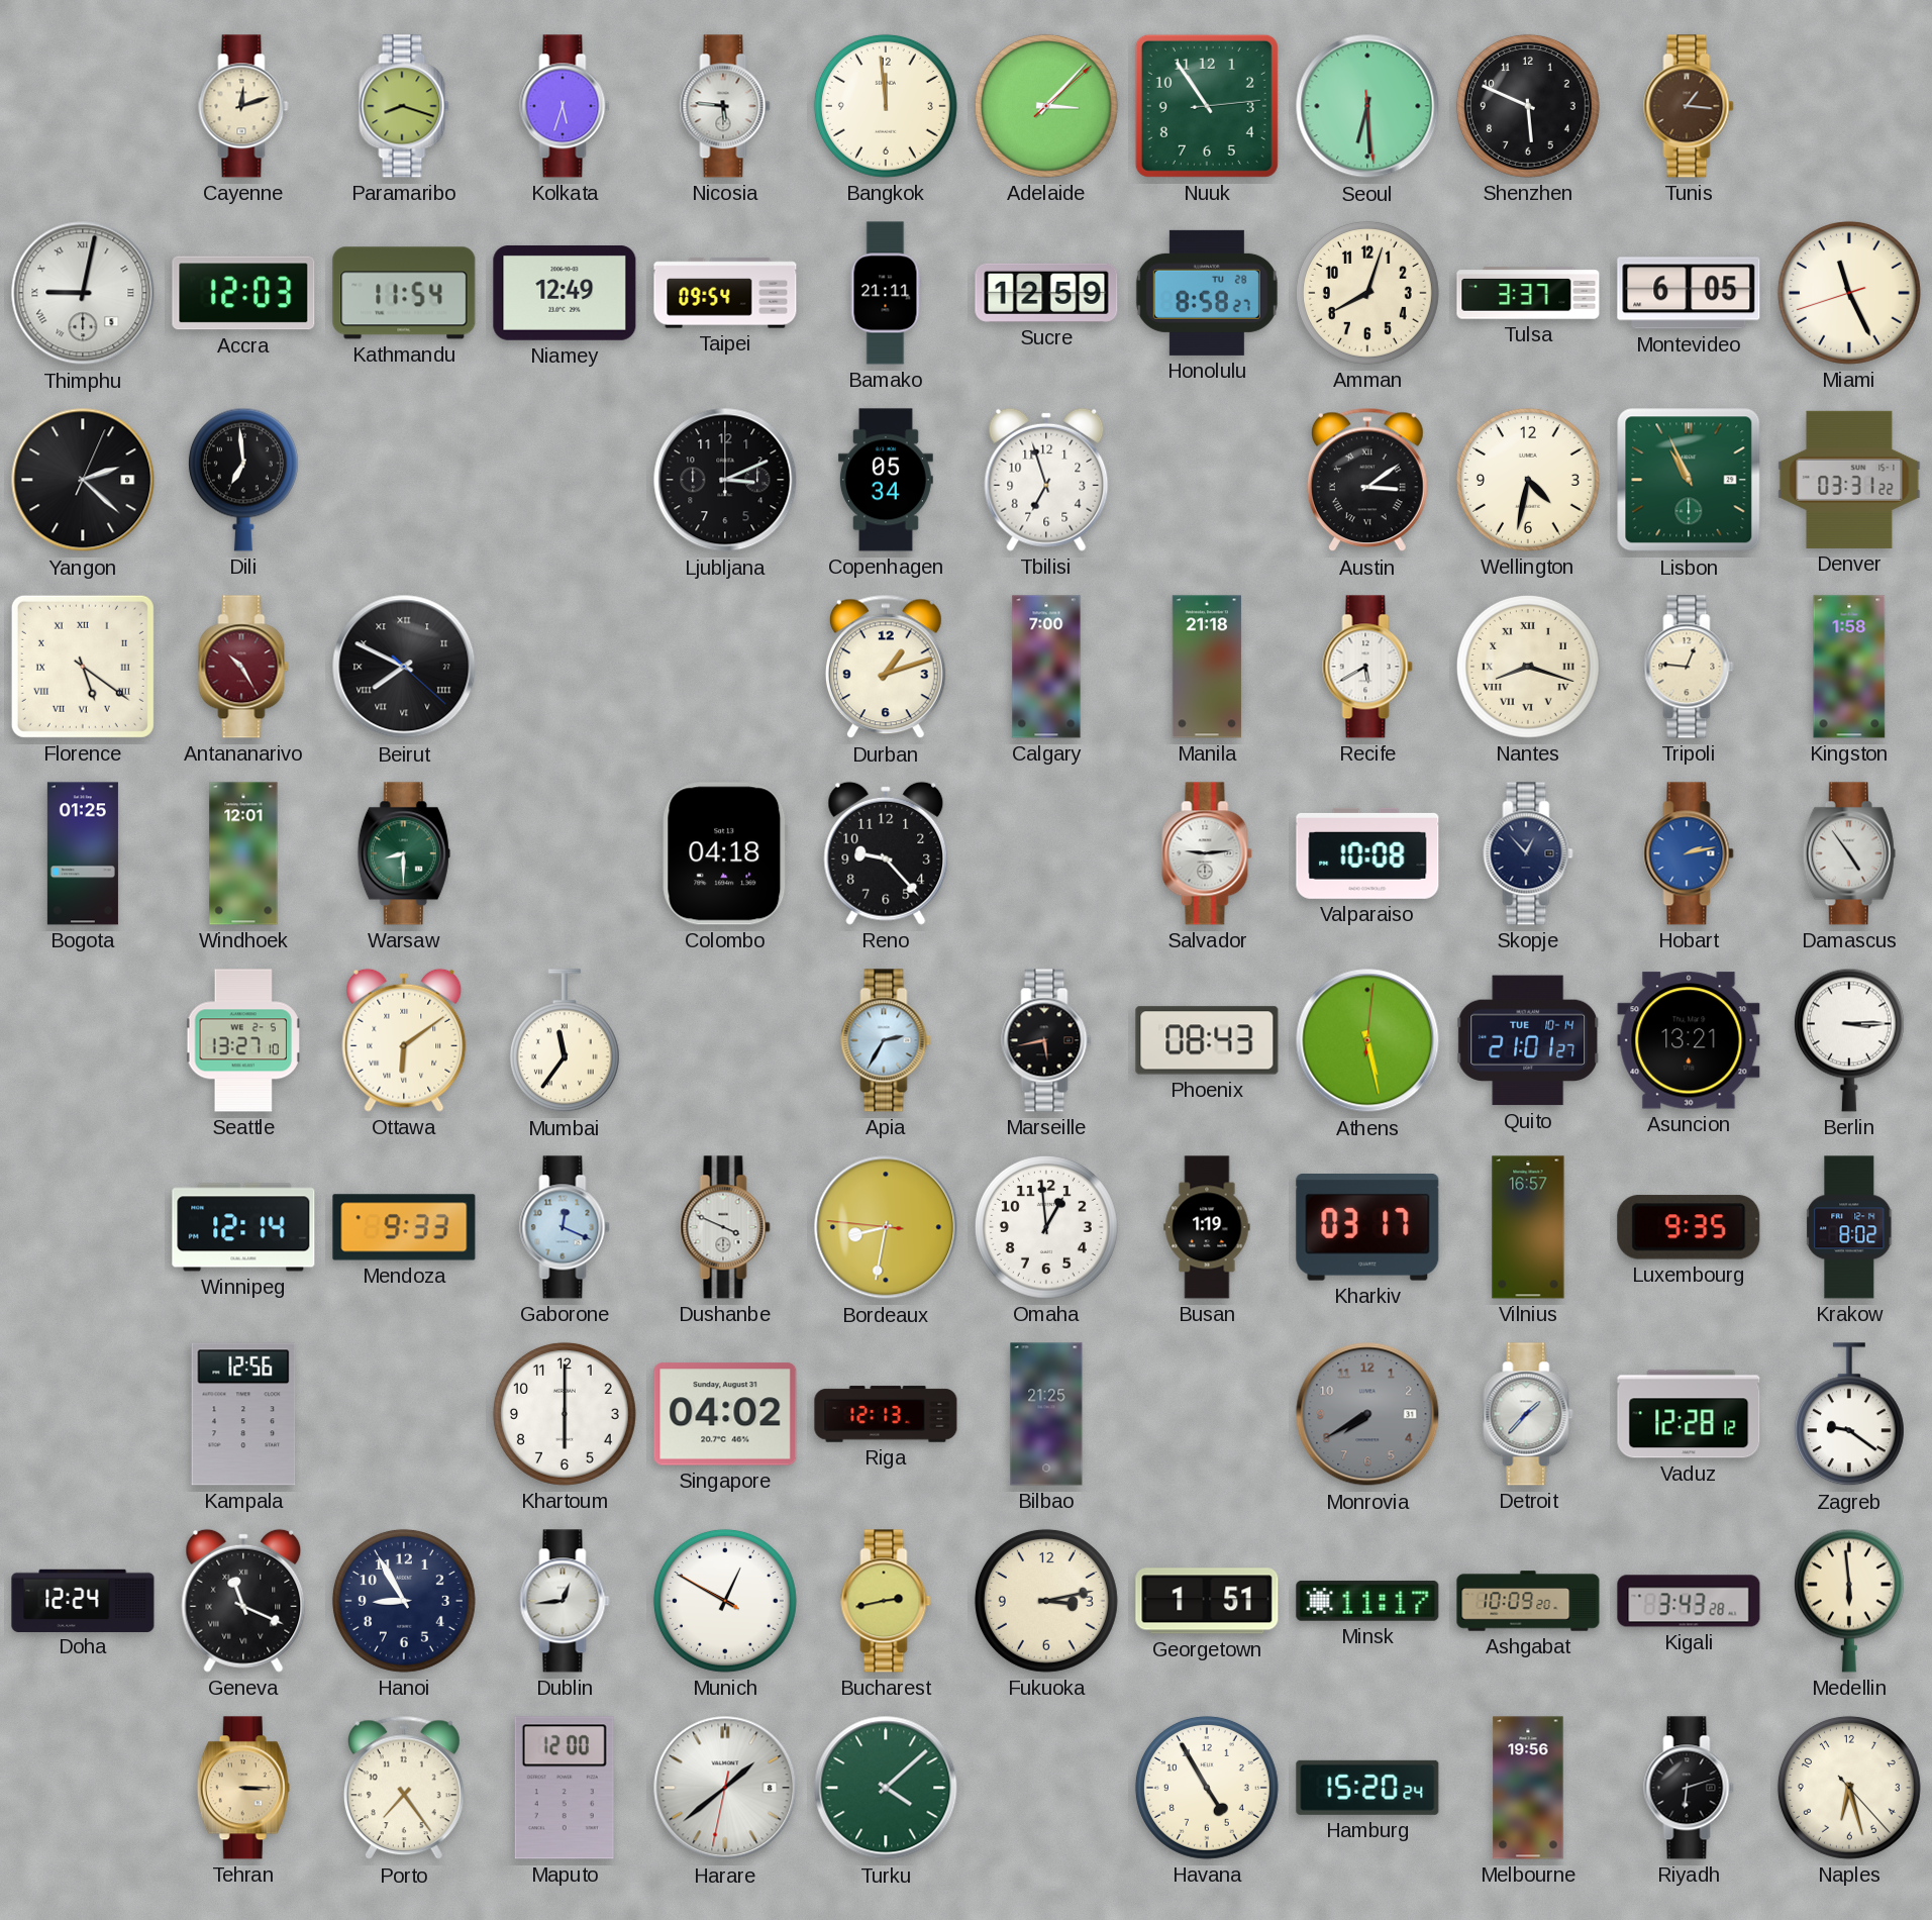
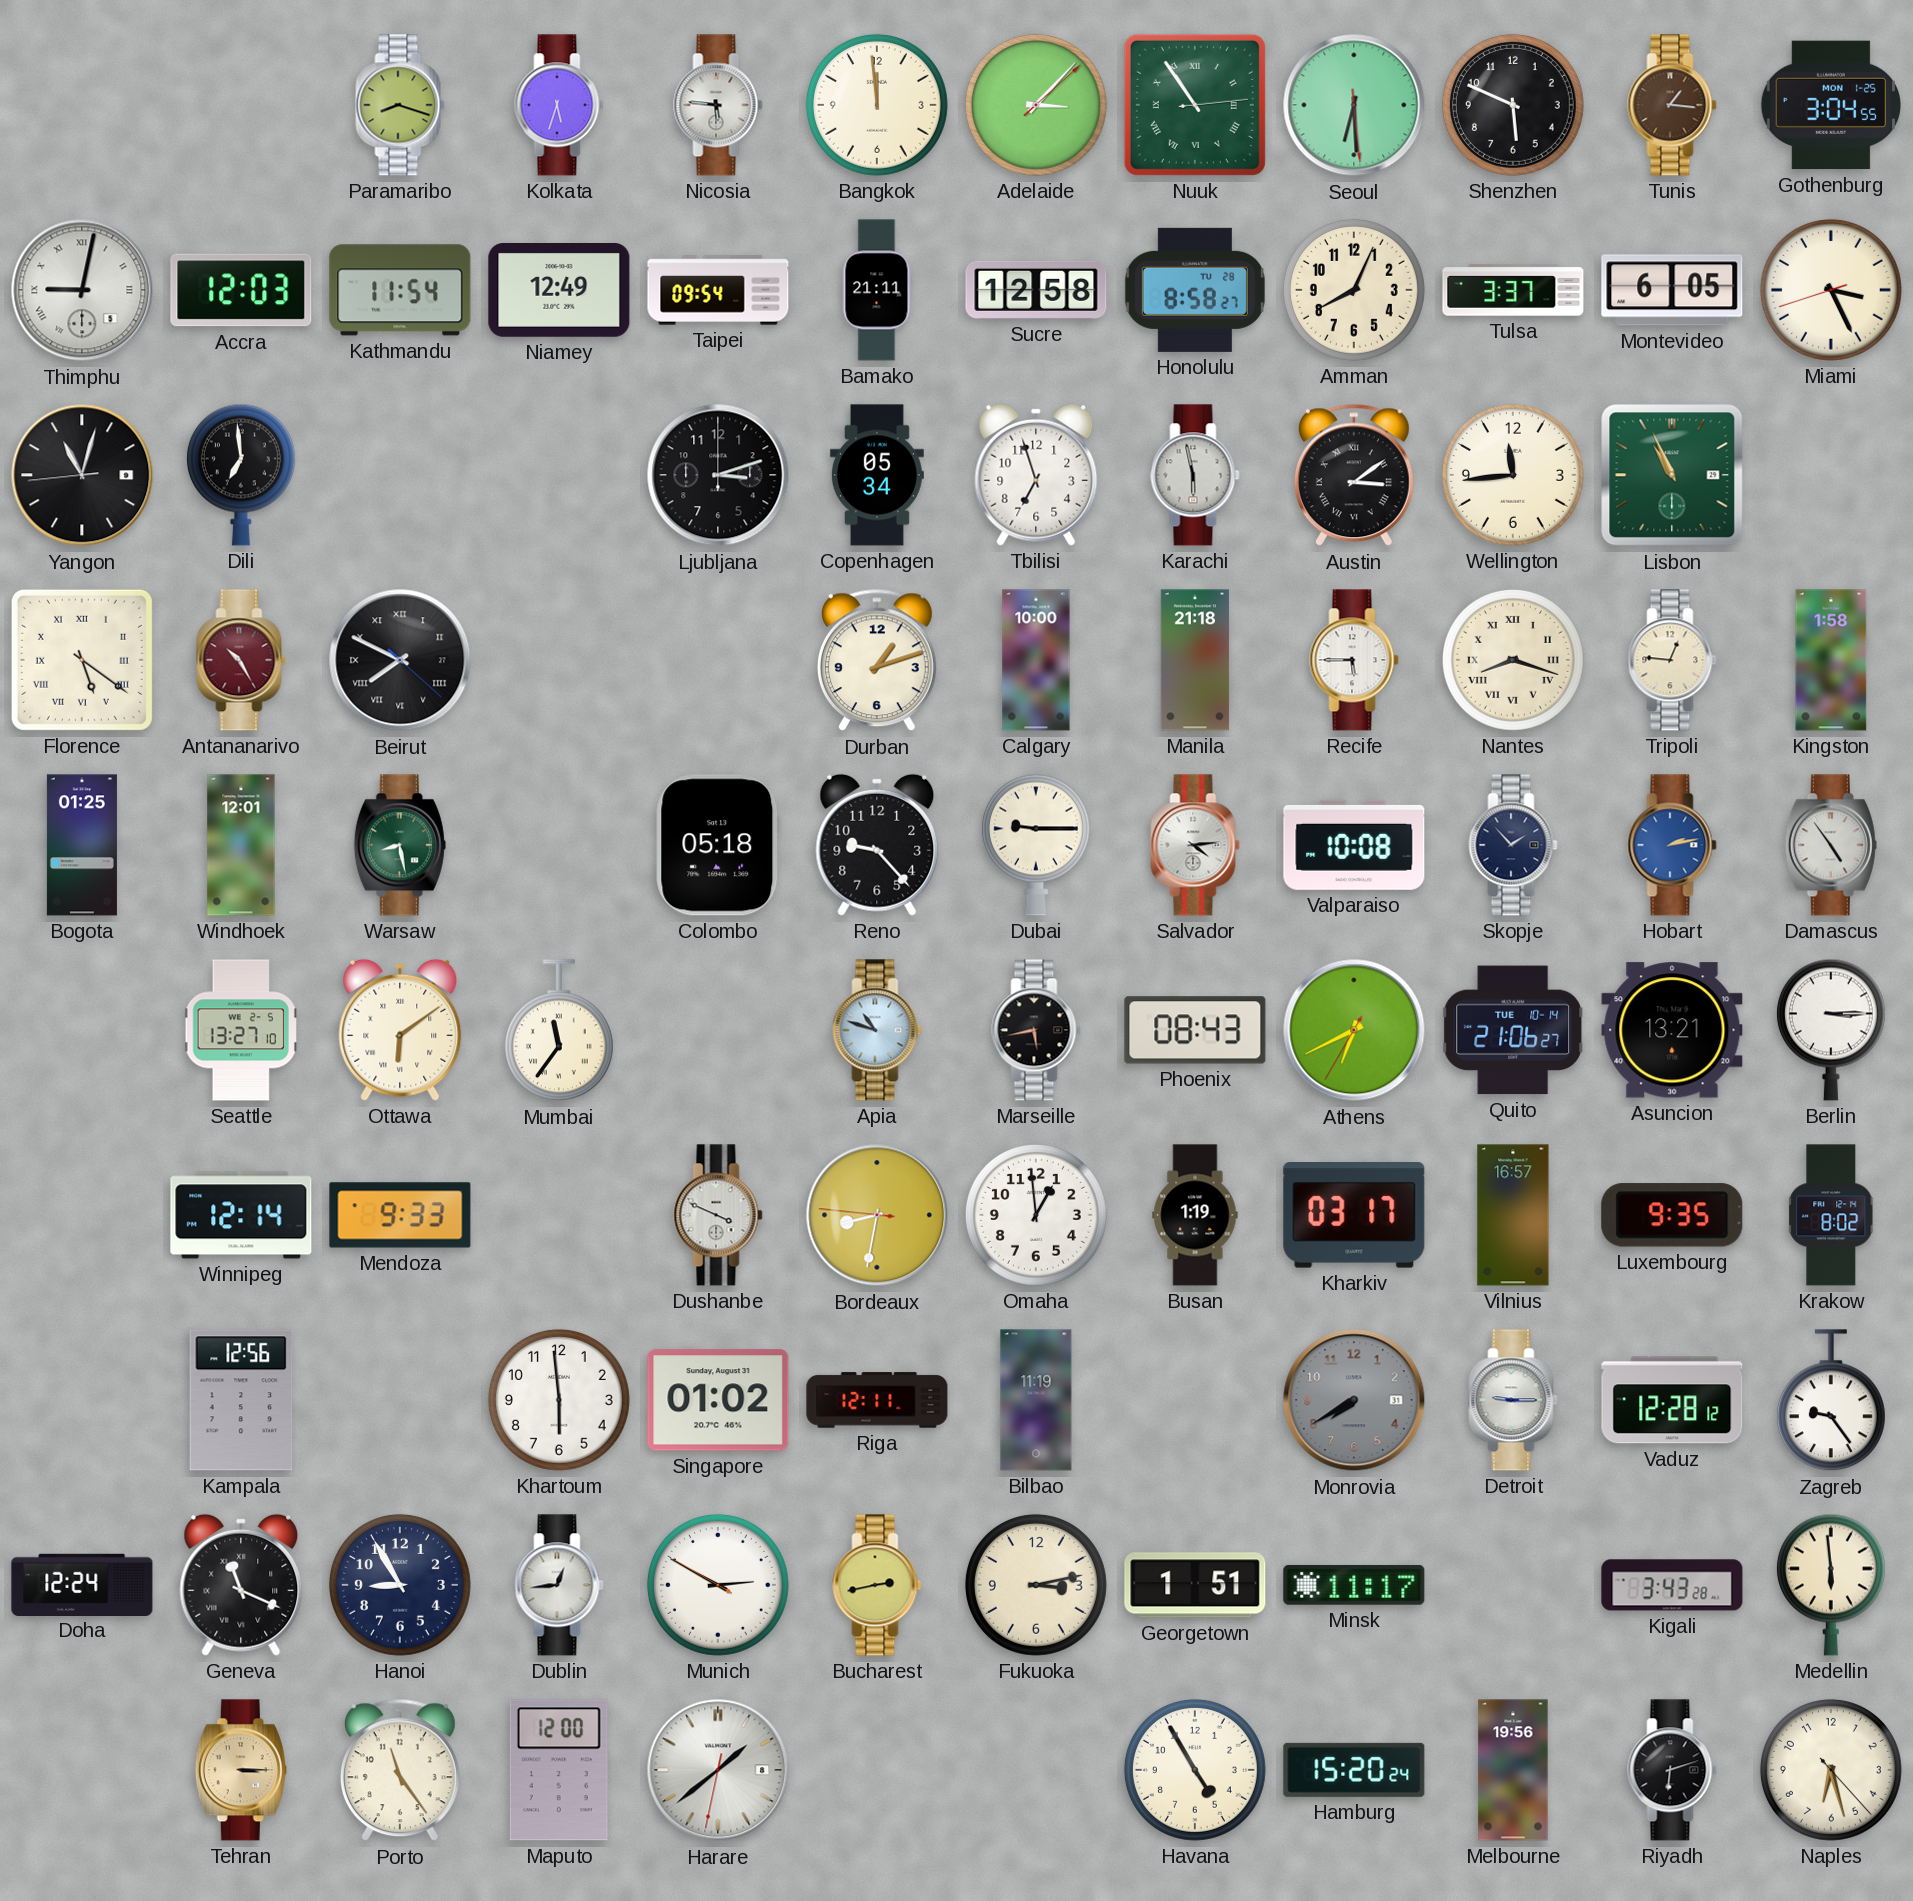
Cayenne: 12:12 -> none
Nuuk numerals: Arabic -> Roman
Gothenburg: none -> 3:04
Sucre: 12:59 -> 12:58
Amman: 8:03 -> 8:04
Miami: 11:25 -> 3:25
Yangon: 2:22 -> 11:02
Ljubljana: 3:11 -> 3:12
Karachi: none -> 5:58
Wellington: 4:32 -> 11:44
Denver: 03:31 -> none
Calgary: 7:00 -> 10:00
Recife: 5:40 -> 5:45
Warsaw: 8:30 -> 8:28
Colombo: 04:18 -> 05:18
Dubai: none -> 9:15
Salvador: 9:14 -> 4:14
Skopje: 12:53 -> 1:53
Apia: 2:35 -> 10:48
Athens: 5:28 -> 6:40
Quito: 21:01 -> 21:06
Gaborone: 12:19 -> none
Khartoum: 6:00 -> 5:59
Singapore: 04:02 -> 01:02
Riga: 12:13 -> 12:11
Bilbao: 21:25 -> 11:19
Detroit: 1:37 -> 9:15
Zagreb: 9:21 -> 9:24
Munich: 12:49 -> 2:49
Ashgabat: 10:09 -> none
Porto: 7:24 -> 11:24
Turku: 4:08 -> none
